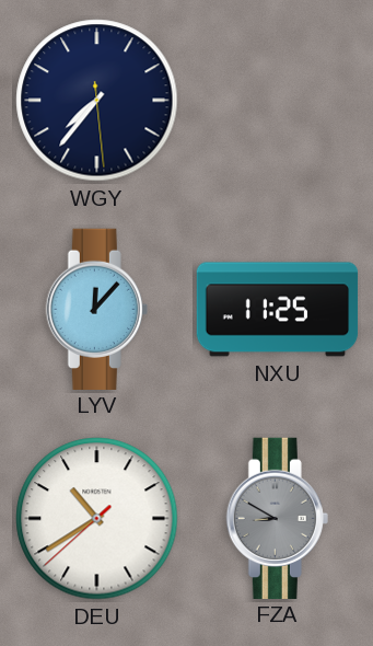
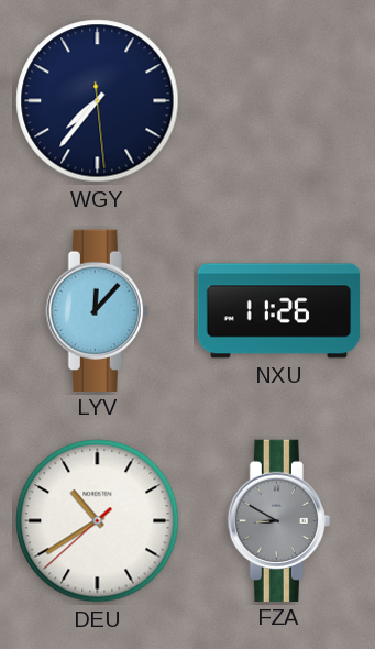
NXU: 11:25 -> 11:26
